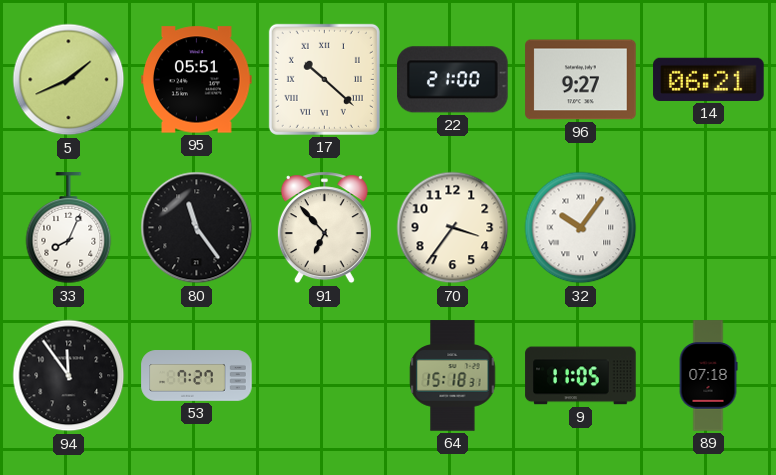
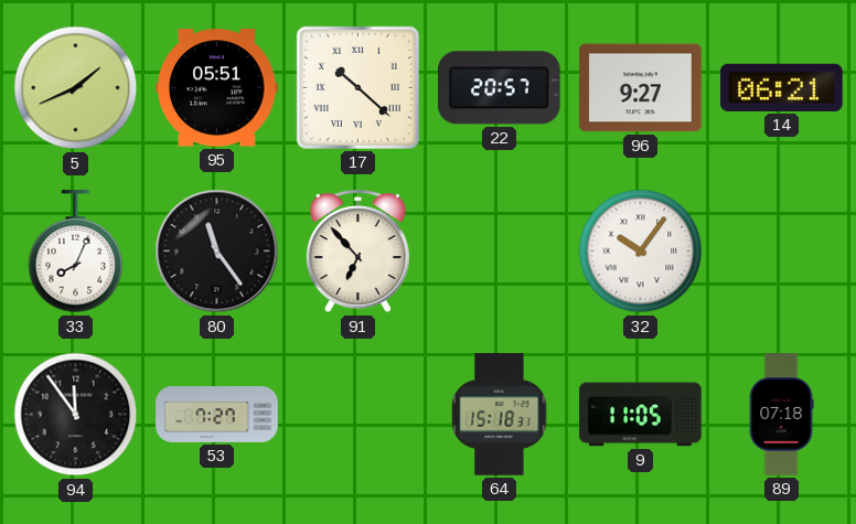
22: 21:00 -> 20:57
70: 3:36 -> none
